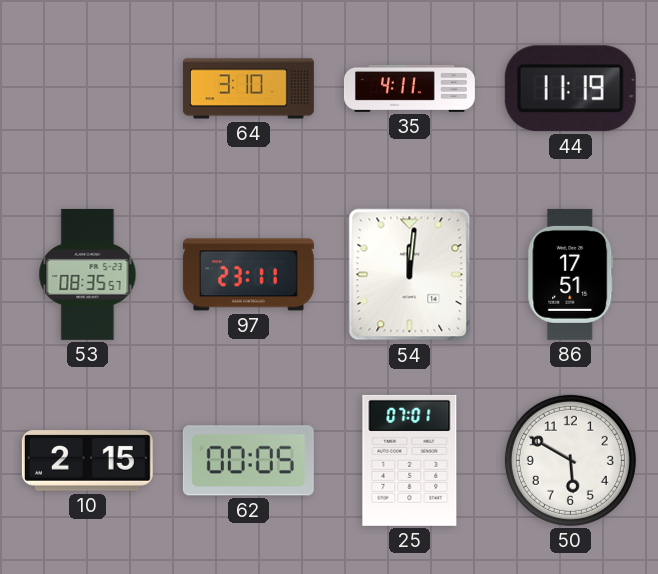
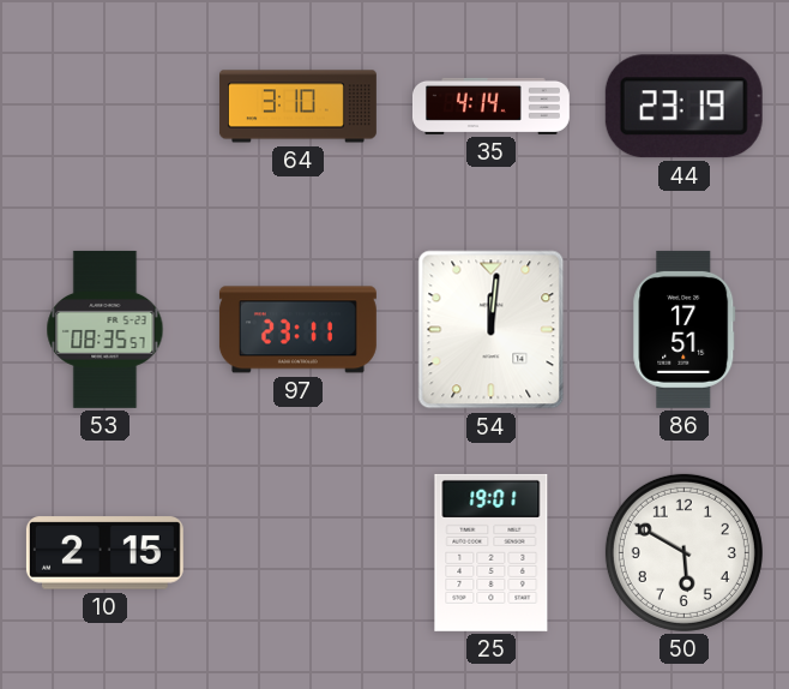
35: 4:11 -> 4:14
44: 11:19 -> 23:19
62: 00:05 -> none
25: 07:01 -> 19:01
